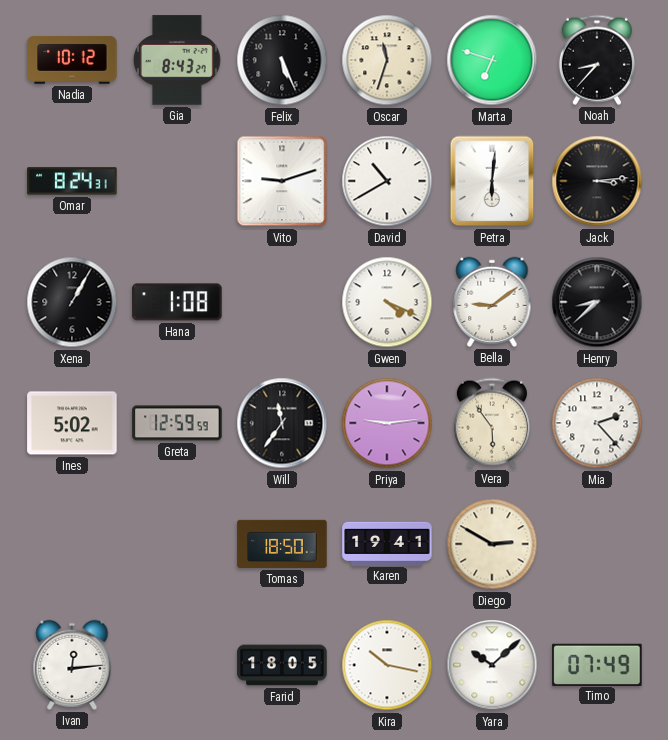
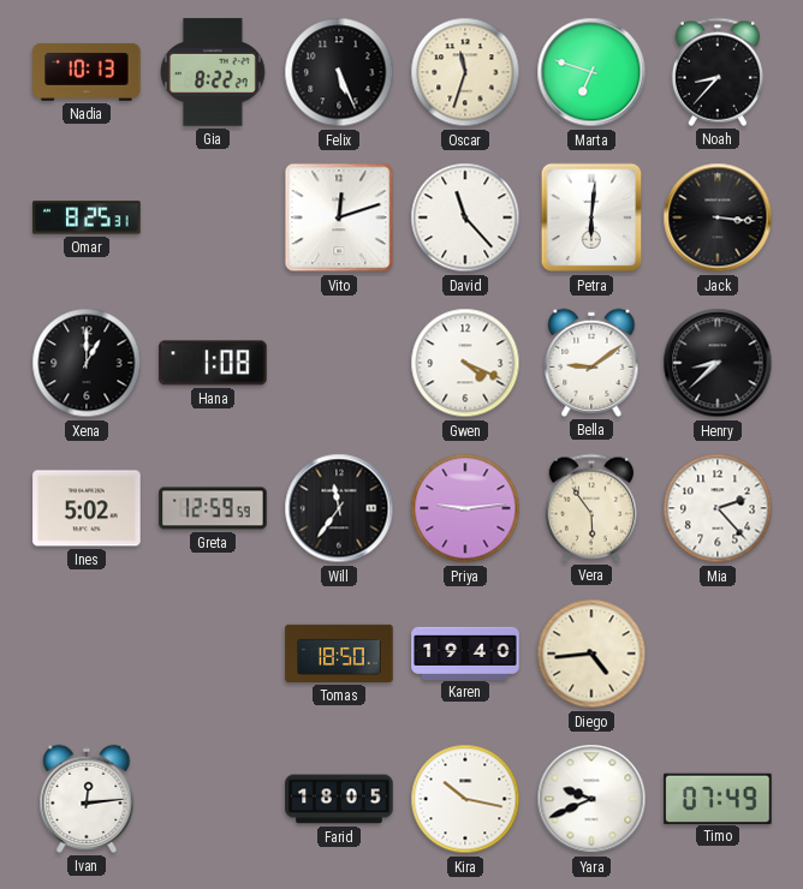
Nadia: 10:12 -> 10:13
Gia: 8:43 -> 8:22
Omar: 8:24 -> 8:25
Vito: 9:12 -> 12:12
David: 10:40 -> 11:23
Jack: 3:14 -> 3:16
Xena: 1:05 -> 1:00
Karen: 19:41 -> 19:40
Diego: 2:50 -> 4:44
Yara: 10:08 -> 9:41
